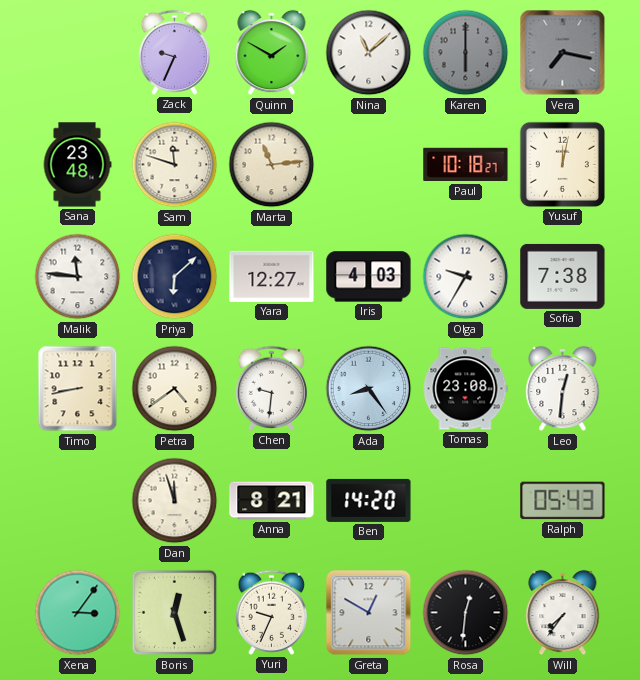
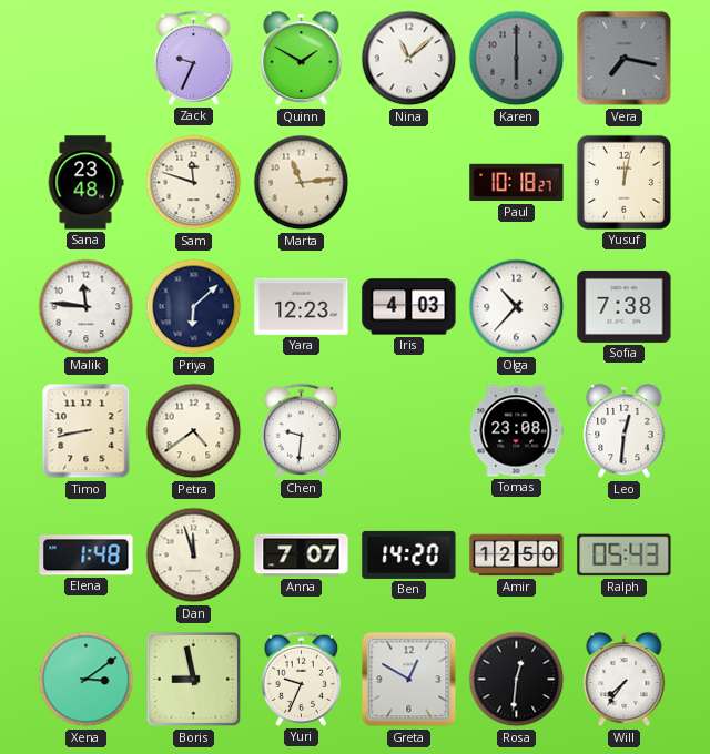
Yara: 12:27 -> 12:23
Olga: 9:35 -> 10:37
Ada: 8:24 -> none
Elena: none -> 1:48
Anna: 8:21 -> 7:07
Amir: none -> 12:50
Xena: 3:06 -> 3:09
Boris: 12:27 -> 8:58
